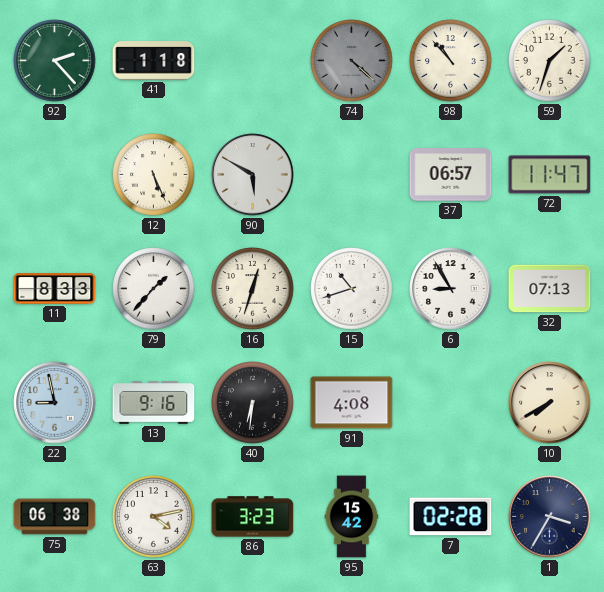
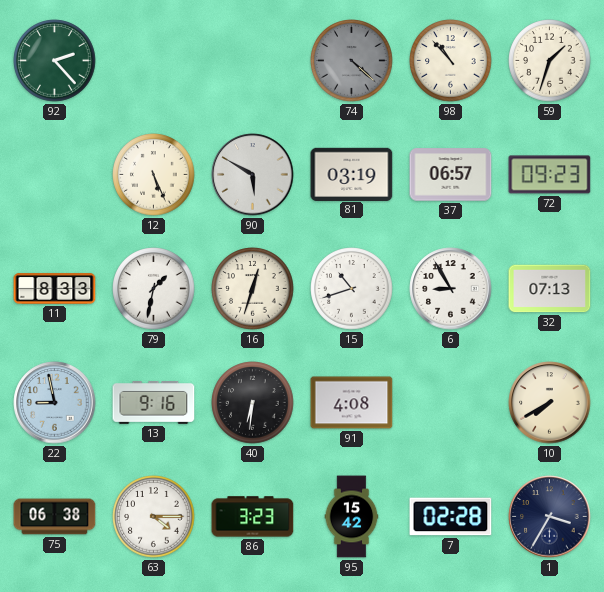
41: 1:18 -> none
81: none -> 03:19
72: 11:47 -> 09:23
79: 1:37 -> 1:32
63: 4:13 -> 4:15
